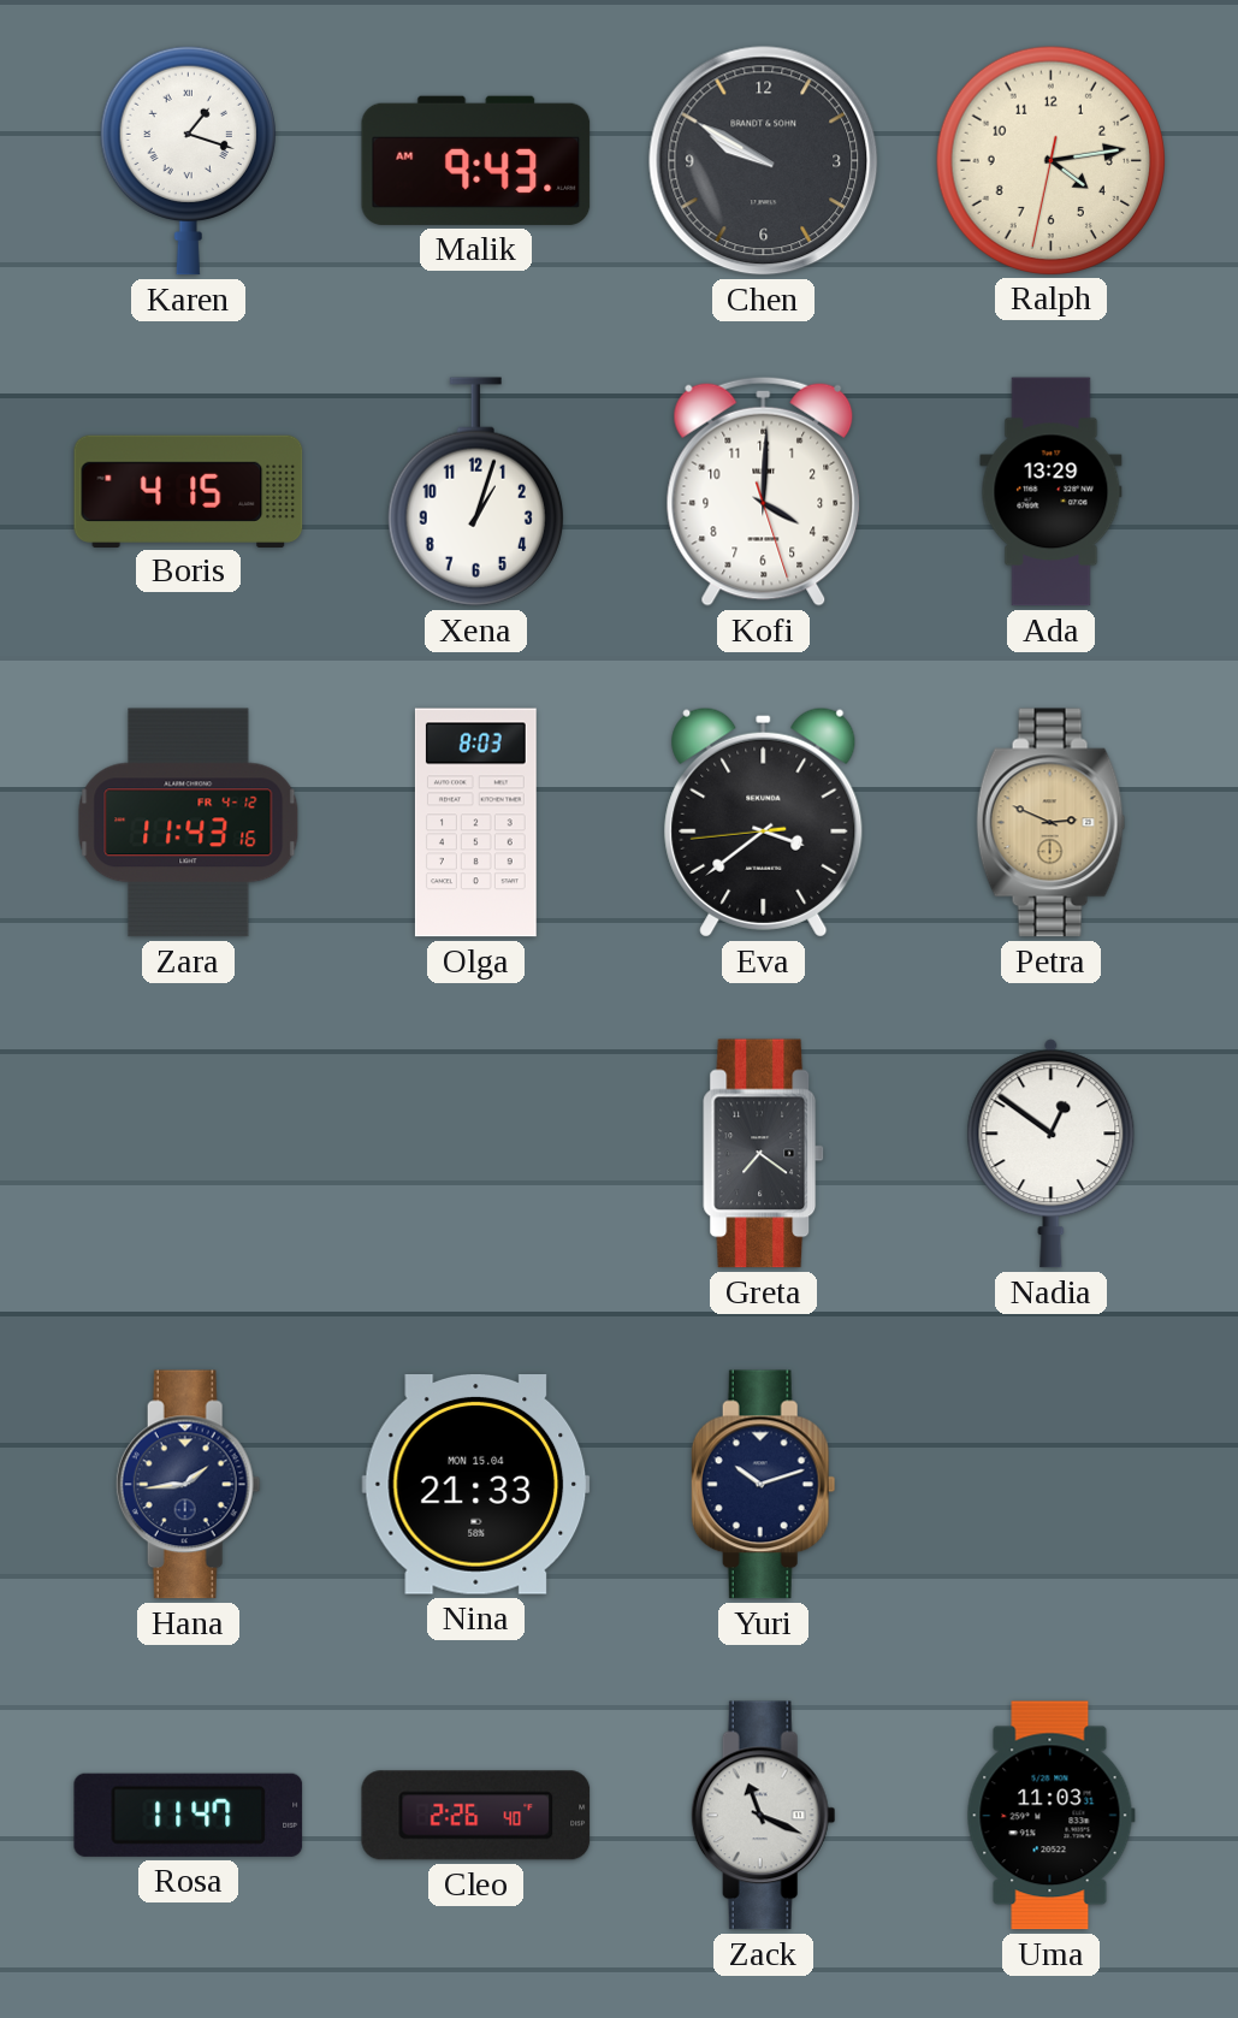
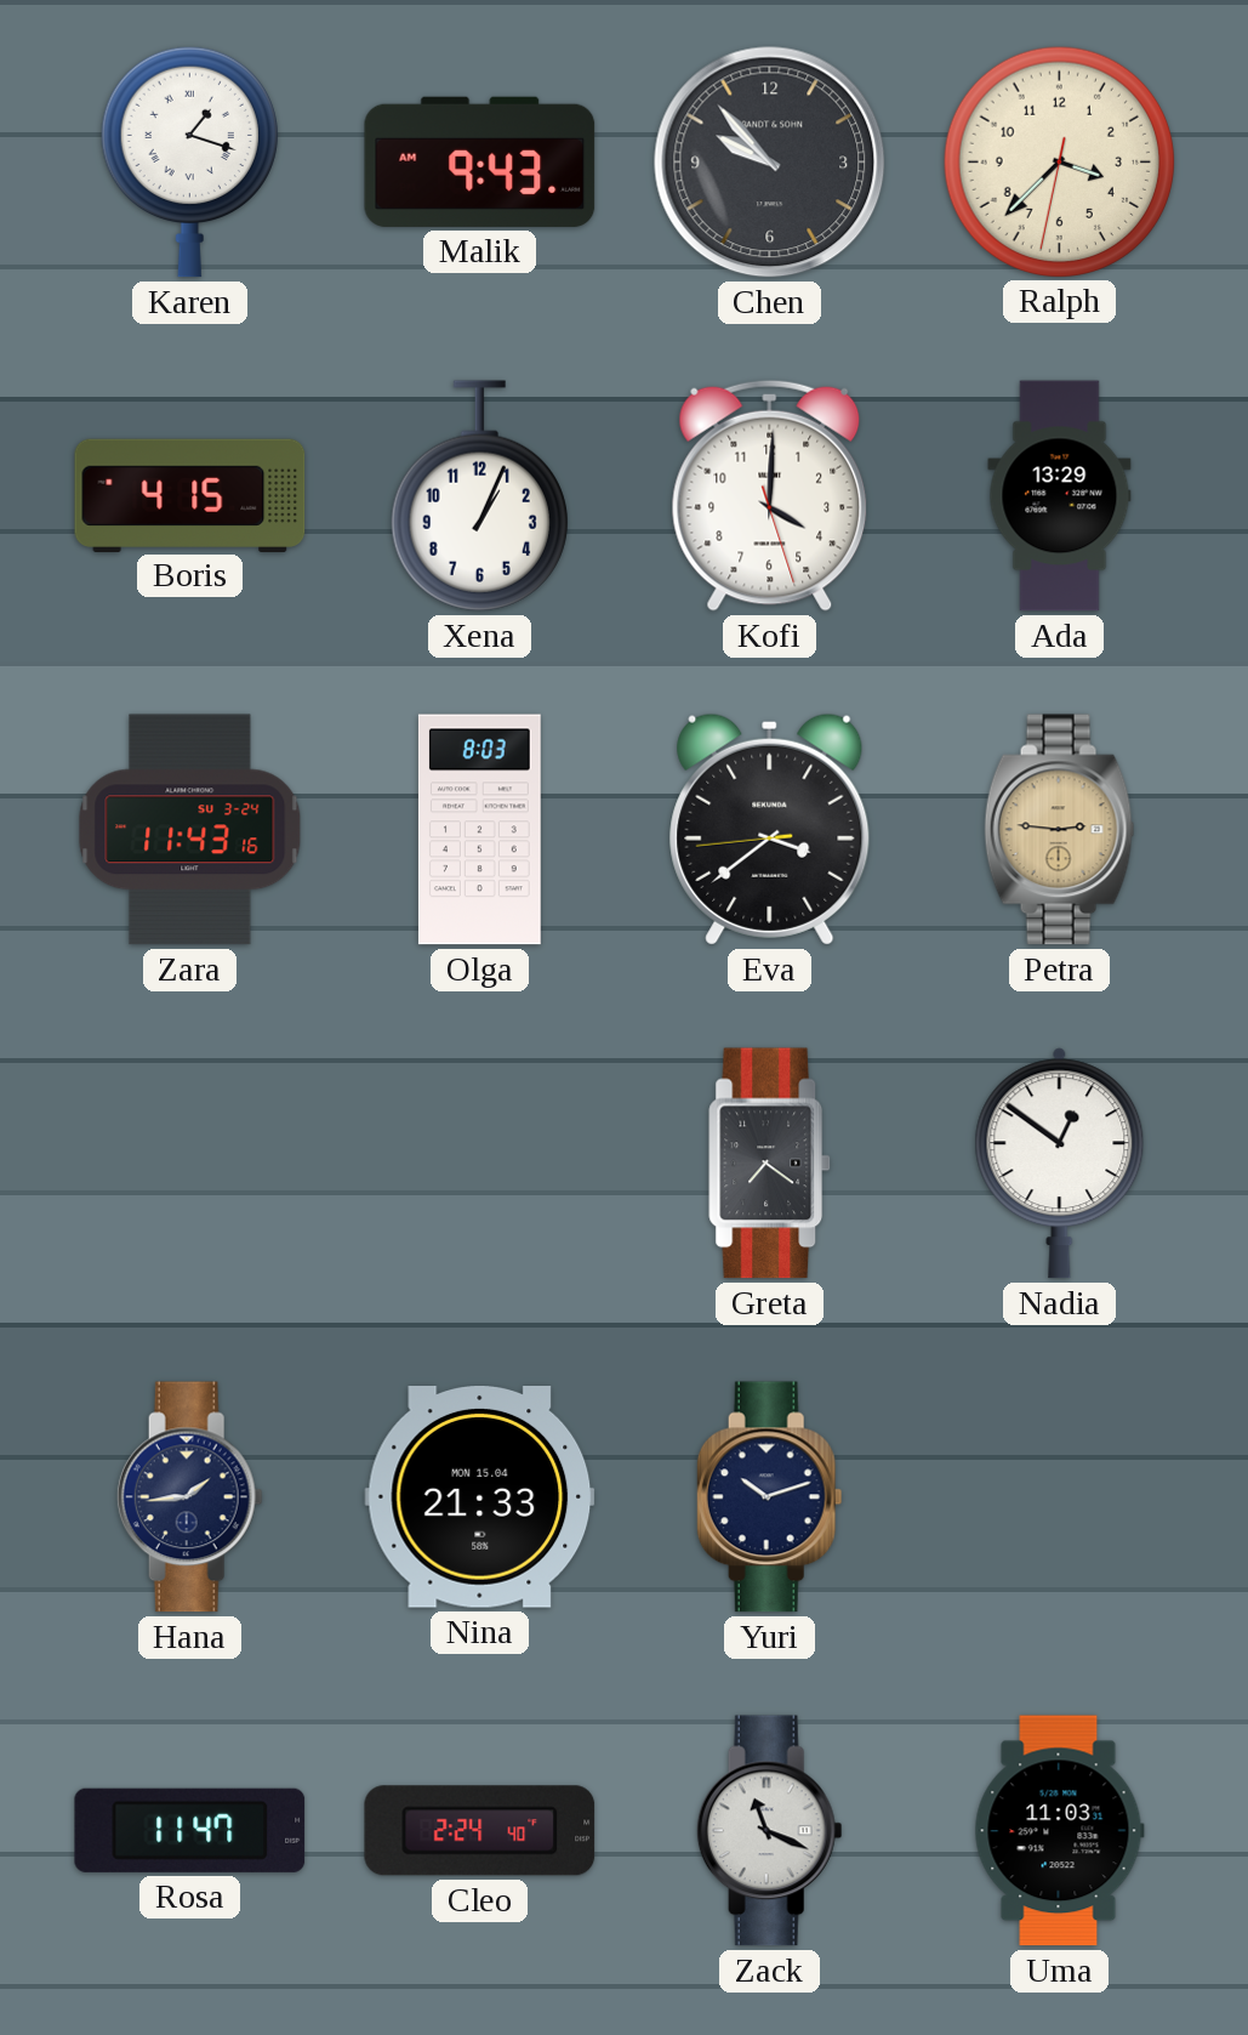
Chen: 9:50 -> 9:53
Ralph: 4:13 -> 3:37
Xena: 1:03 -> 1:04
Zara date: FR 4-12 -> SU 3-24
Petra: 2:49 -> 2:46
Cleo: 2:26 -> 2:24
